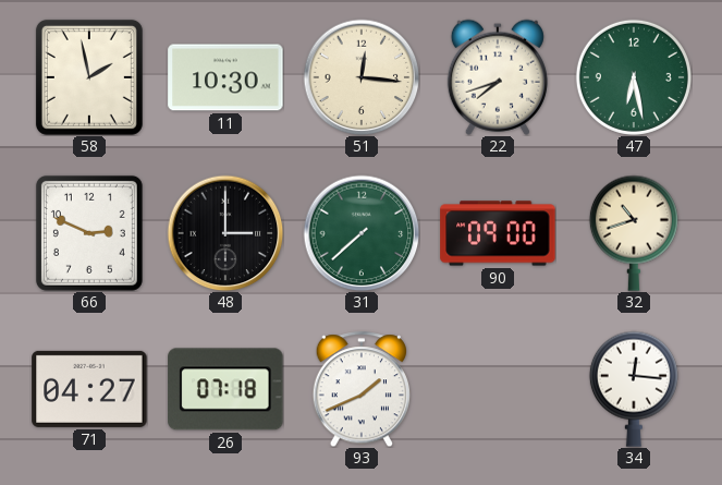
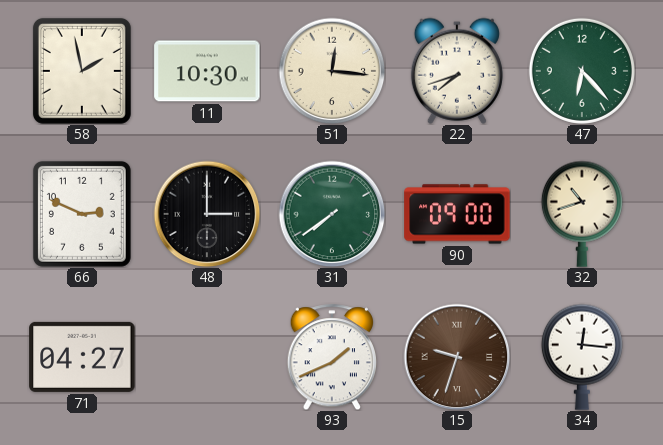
47: 6:28 -> 6:23
31: 7:38 -> 7:39
26: 07:18 -> none
15: none -> 9:33
